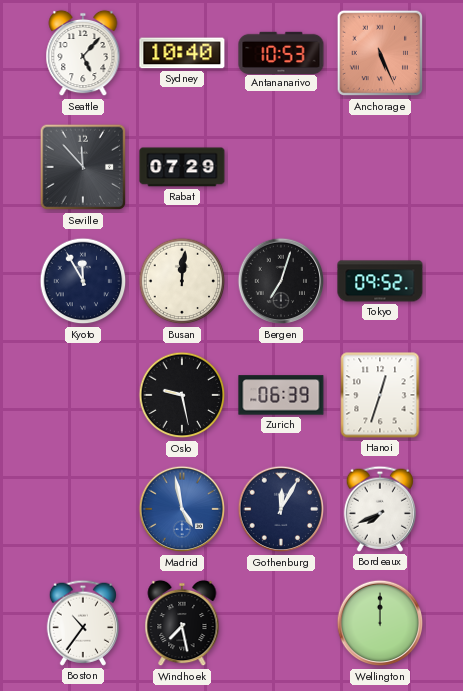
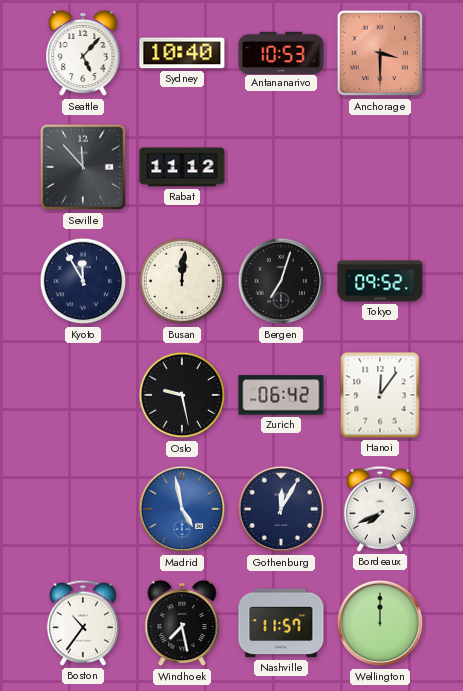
Anchorage: 5:26 -> 3:30
Rabat: 07:29 -> 11:12
Zurich: 06:39 -> 06:42
Hanoi: 12:33 -> 12:06
Nashville: none -> 11:57
